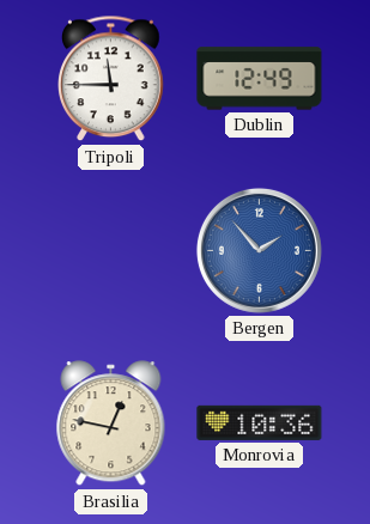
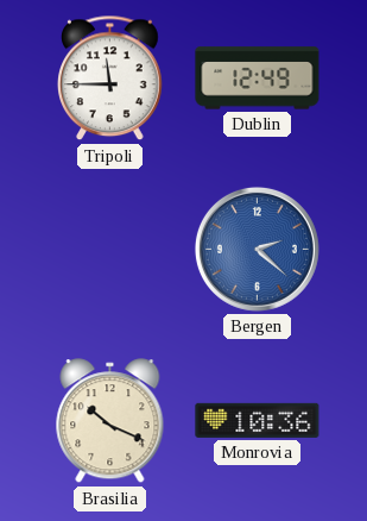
Bergen: 1:53 -> 2:22
Brasilia: 12:47 -> 10:19
